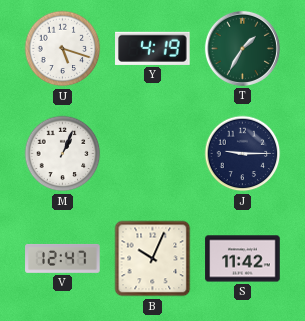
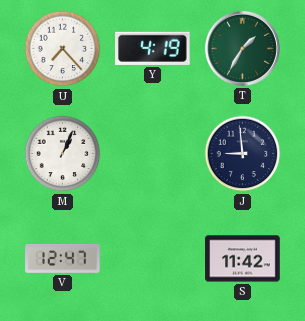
U: 5:18 -> 7:23
J: 9:15 -> 8:59
B: 10:04 -> none
